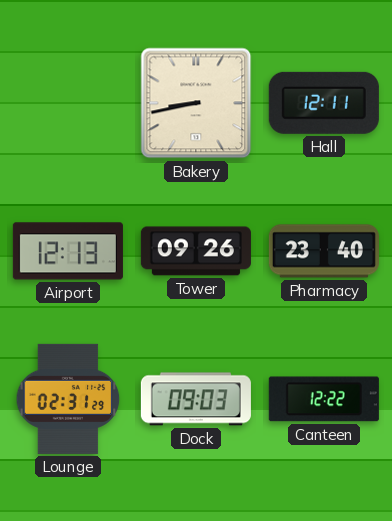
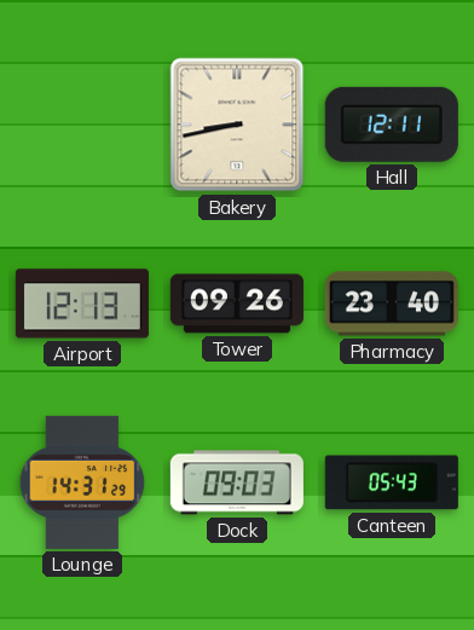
Lounge: 02:31 -> 14:31
Canteen: 12:22 -> 05:43
